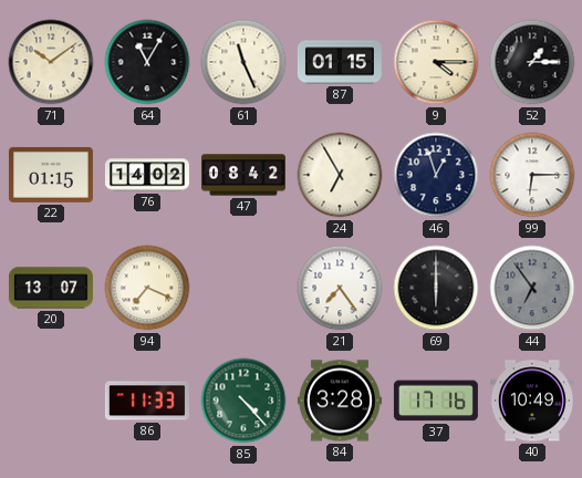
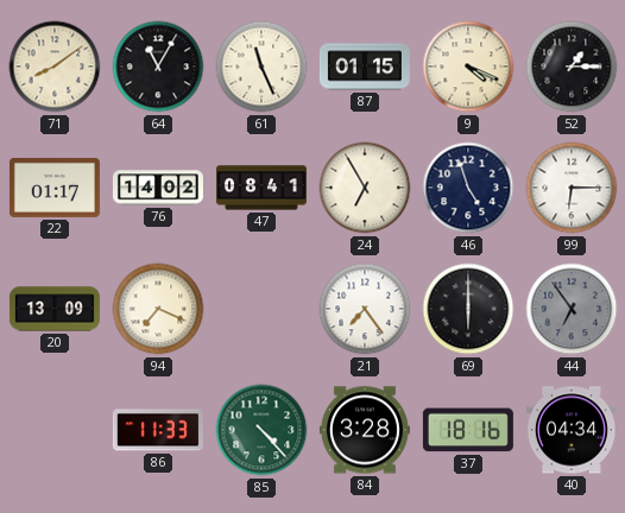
71: 10:09 -> 8:09
9: 4:15 -> 4:19
22: 01:15 -> 01:17
47: 08:42 -> 08:41
46: 12:57 -> 4:57
20: 13:07 -> 13:09
37: 17:16 -> 18:16
40: 10:49 -> 04:34
